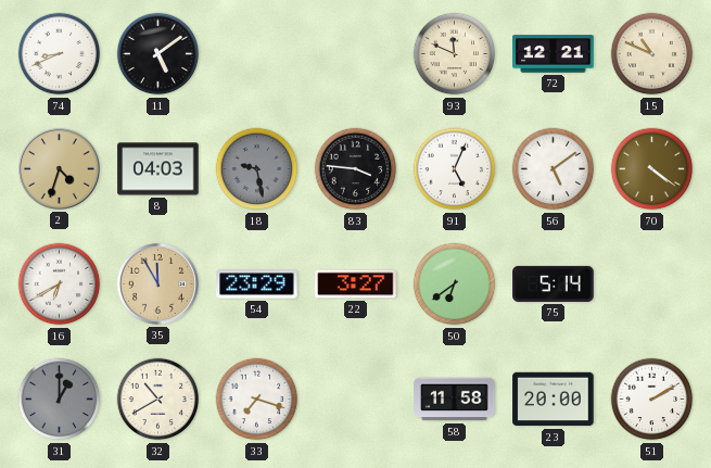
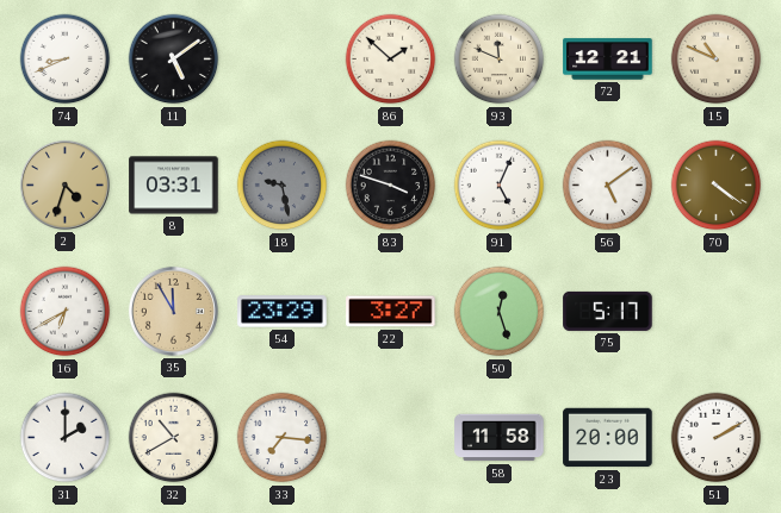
86: none -> 1:52
8: 04:03 -> 03:31
83: 3:46 -> 3:48
50: 6:39 -> 12:27
75: 5:14 -> 5:17
31: 1:00 -> 2:00
31 dial: grey -> white
33: 7:18 -> 7:16
